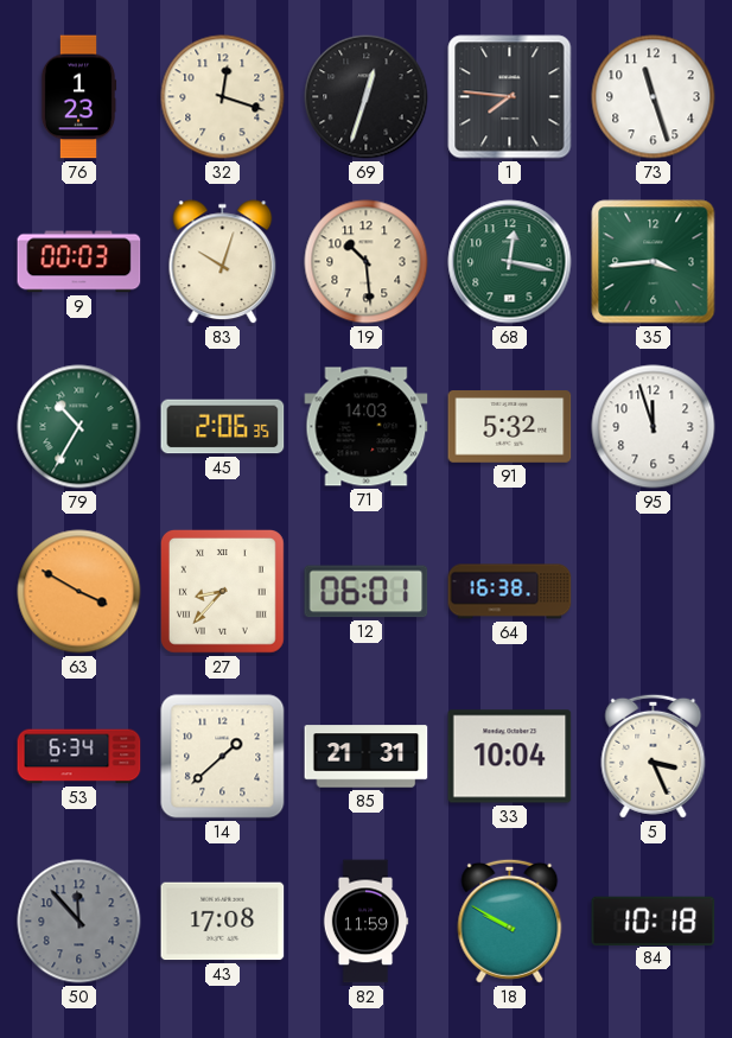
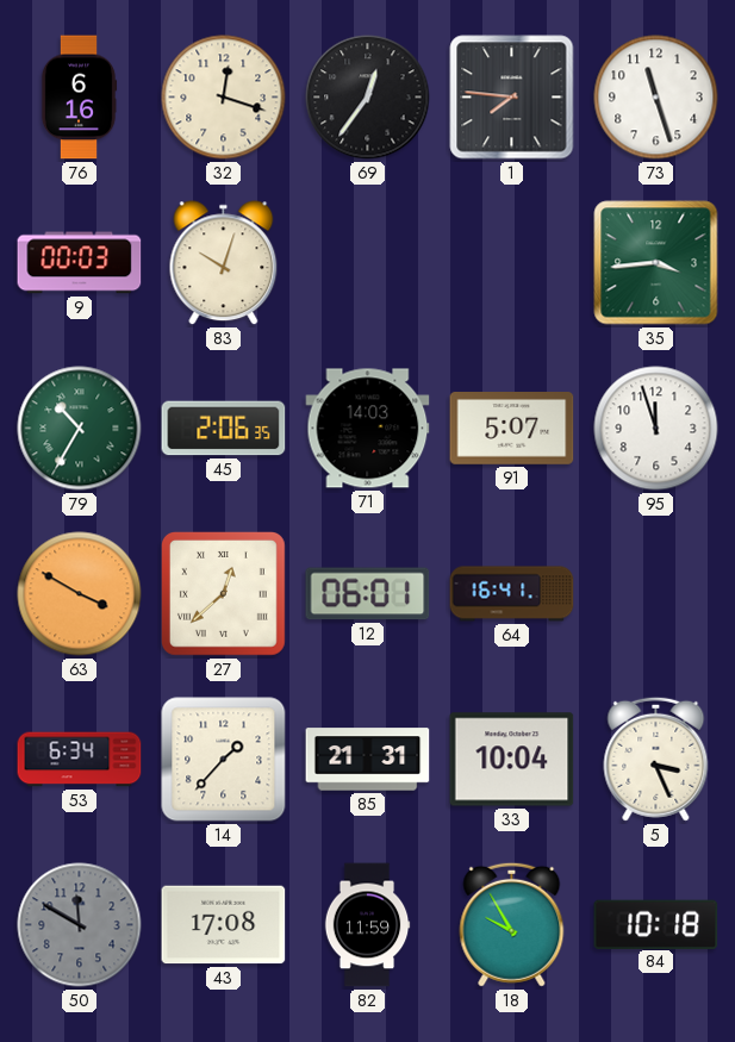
76: 1:23 -> 6:16
69: 12:33 -> 12:36
19: 10:29 -> none
68: 12:17 -> none
91: 5:32 -> 5:07
27: 8:37 -> 12:38
64: 16:38 -> 16:41
14: 1:38 -> 1:37
50: 11:53 -> 11:50
18: 9:50 -> 9:55
